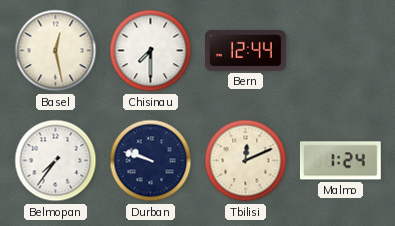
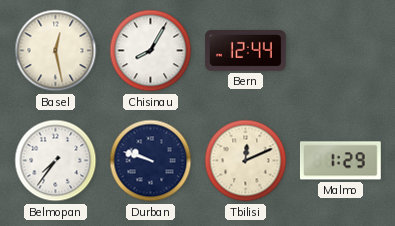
Chisinau: 7:30 -> 8:05
Malmo: 1:24 -> 1:29
